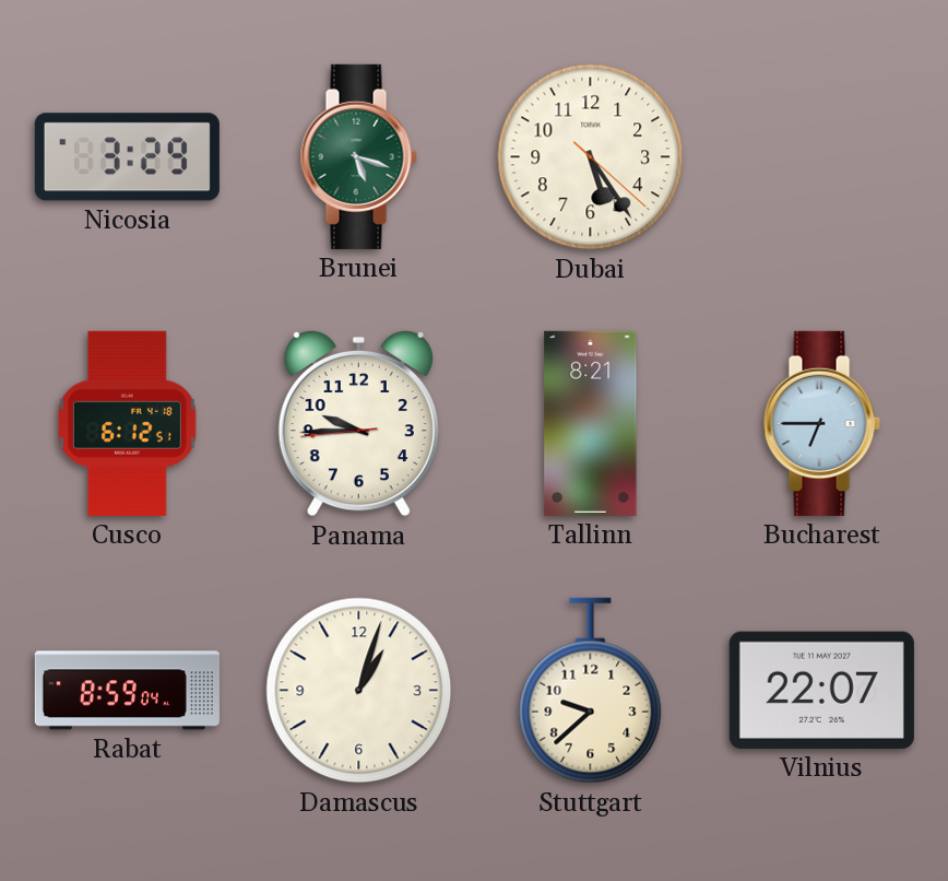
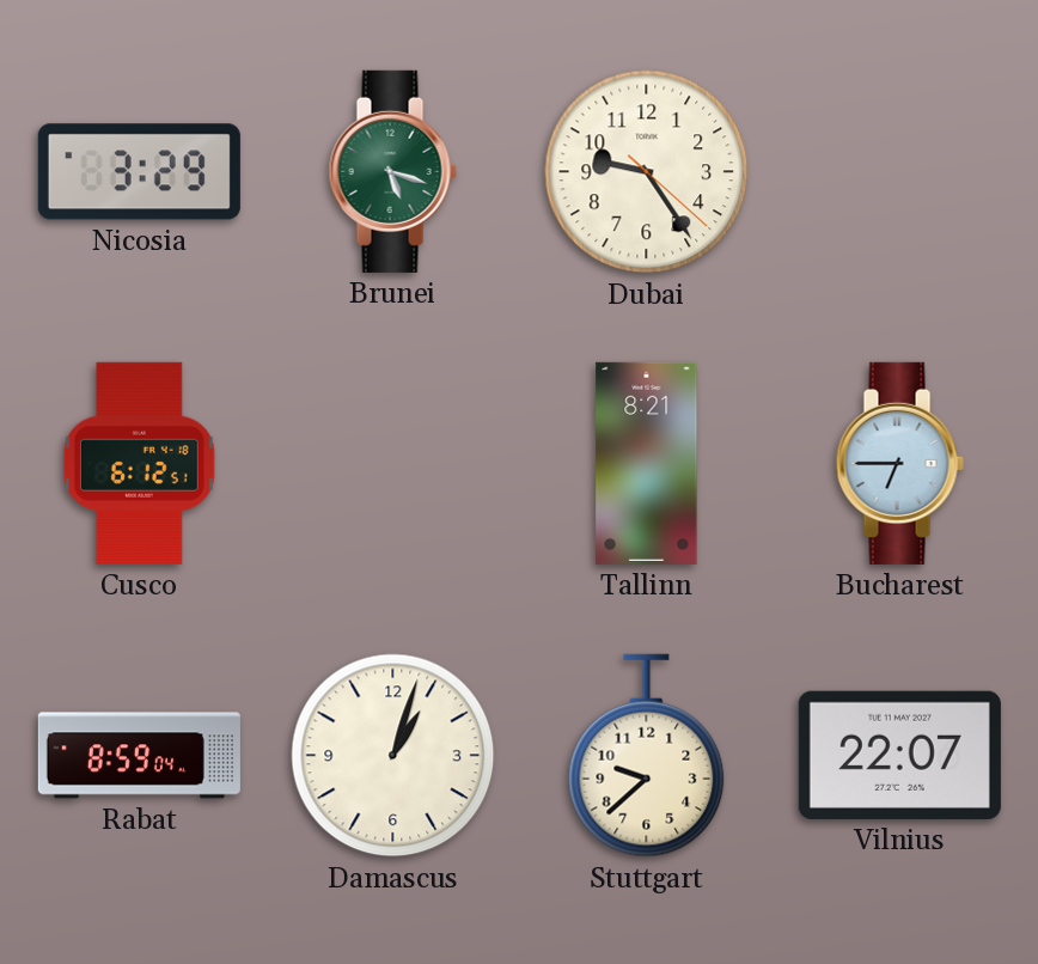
Dubai: 5:24 -> 9:24
Panama: 9:44 -> none
